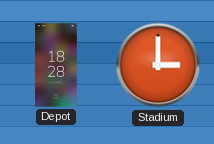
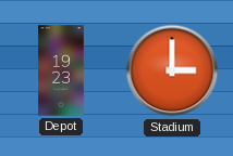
Depot: 18:28 -> 19:23
